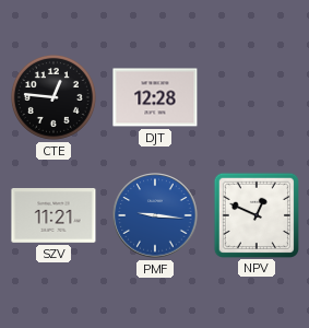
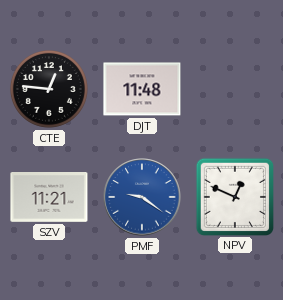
DJT: 12:28 -> 11:48
PMF: 9:16 -> 9:21
